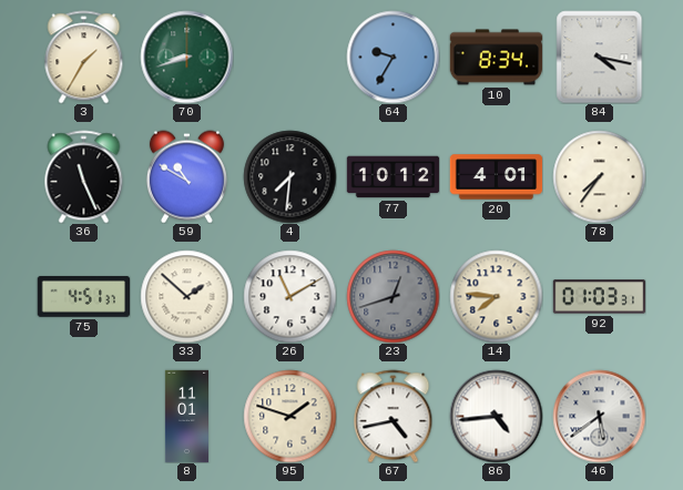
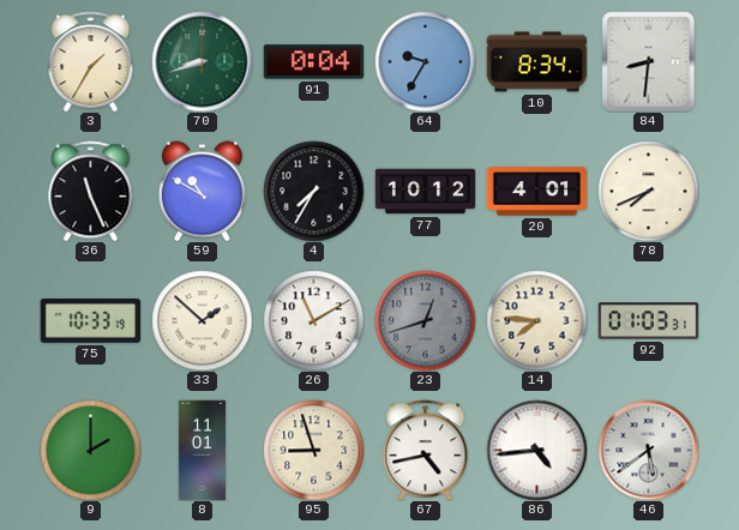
91: none -> 0:04
84: 4:17 -> 8:31
4: 7:31 -> 7:35
78: 7:36 -> 7:41
75: 4:51 -> 10:33
9: none -> 2:00
95: 1:48 -> 8:57
